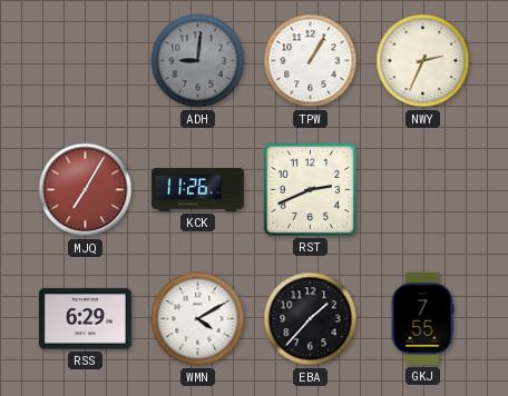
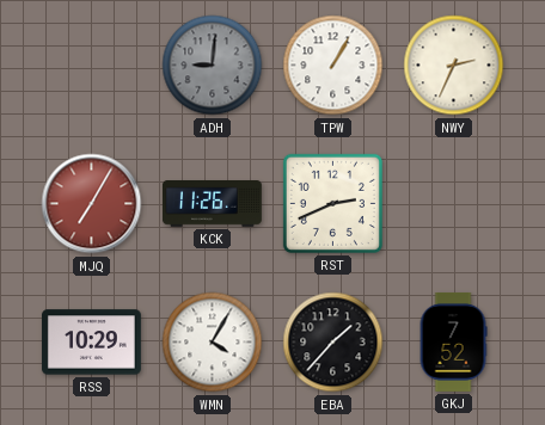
RSS: 6:29 -> 10:29
WMN: 4:10 -> 4:05
GKJ: 7:55 -> 7:52
